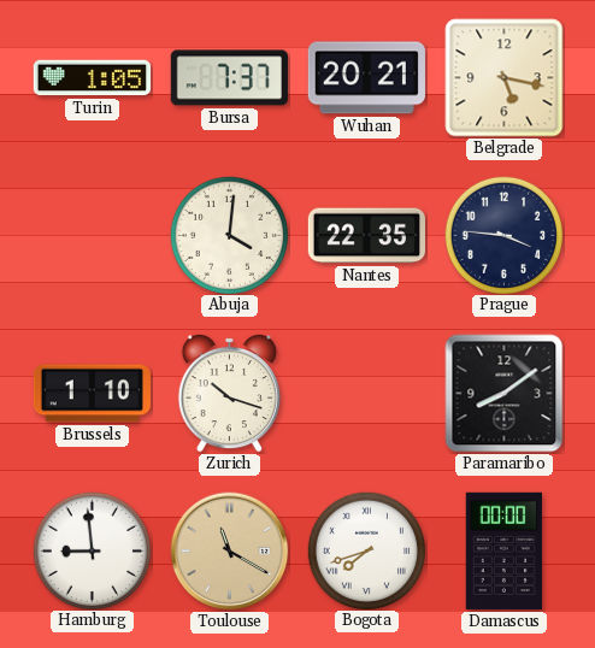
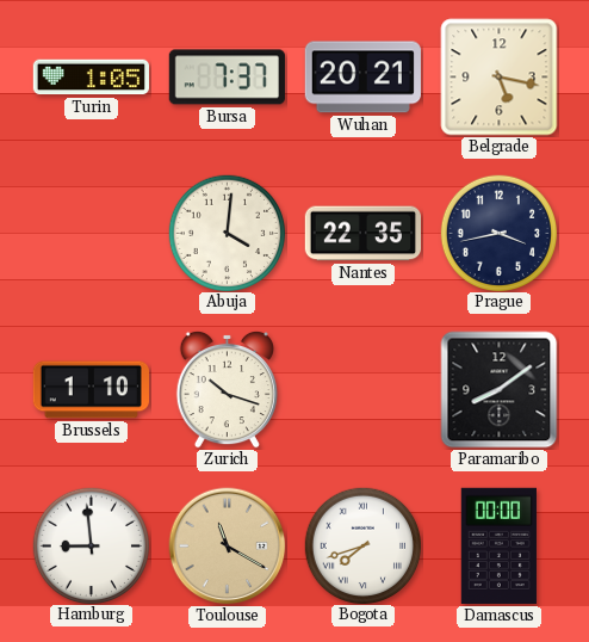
Prague: 3:46 -> 3:43
